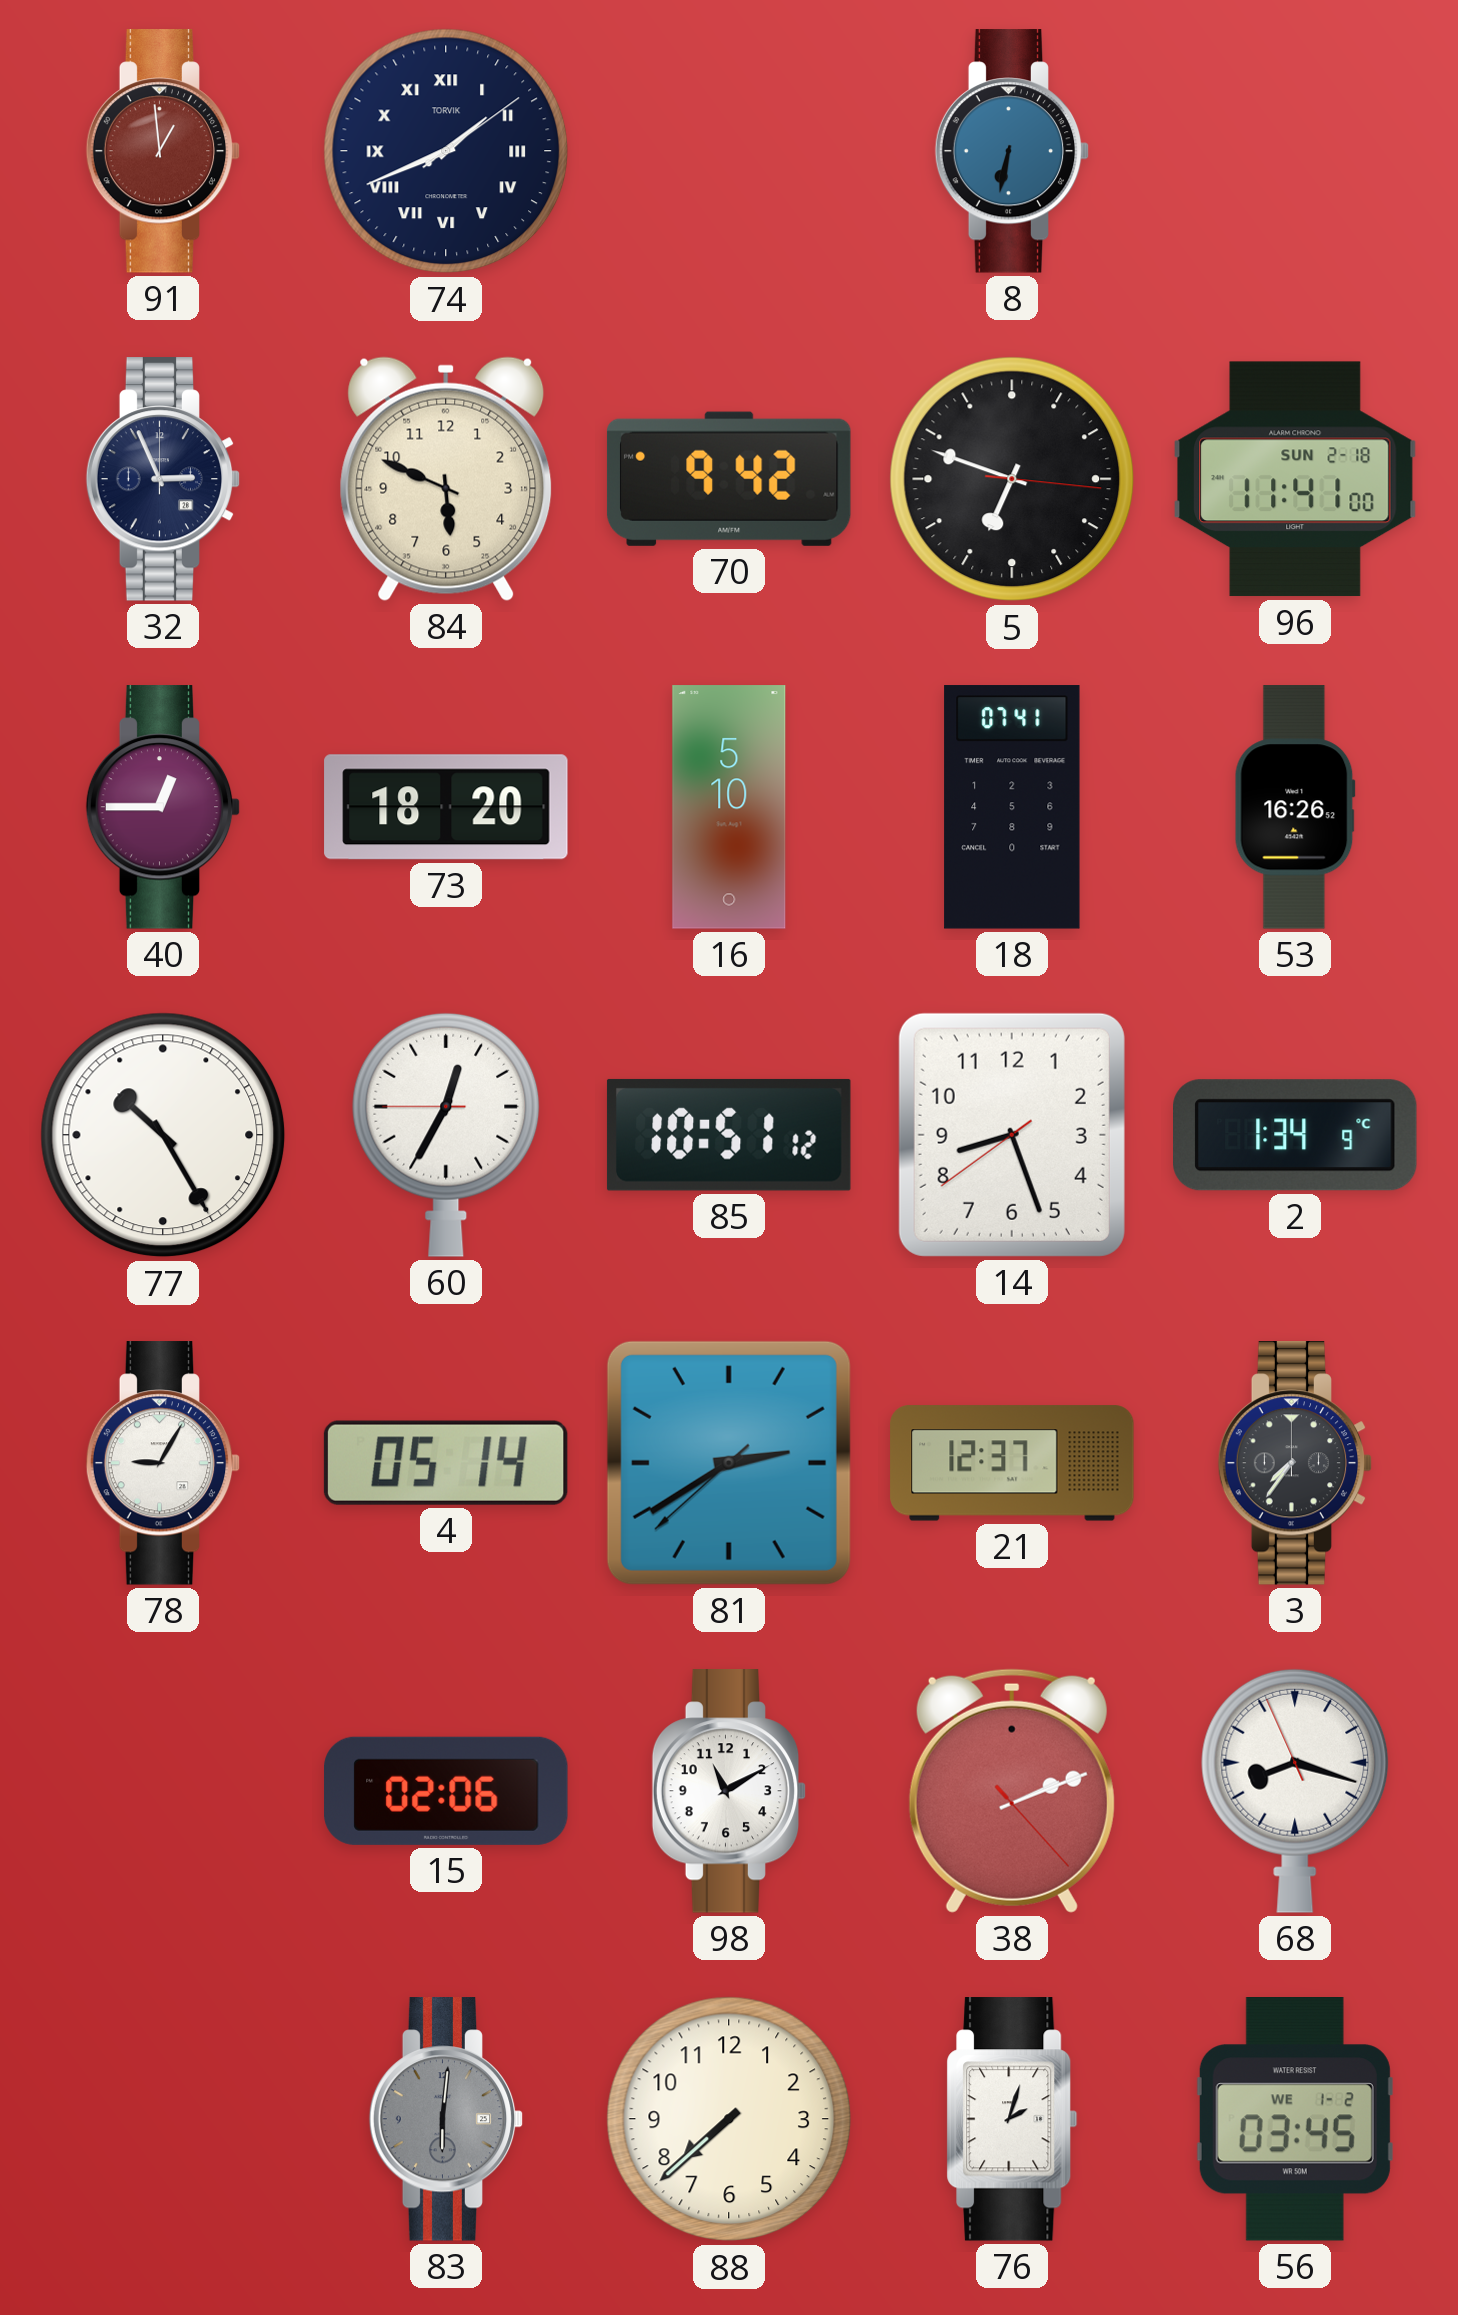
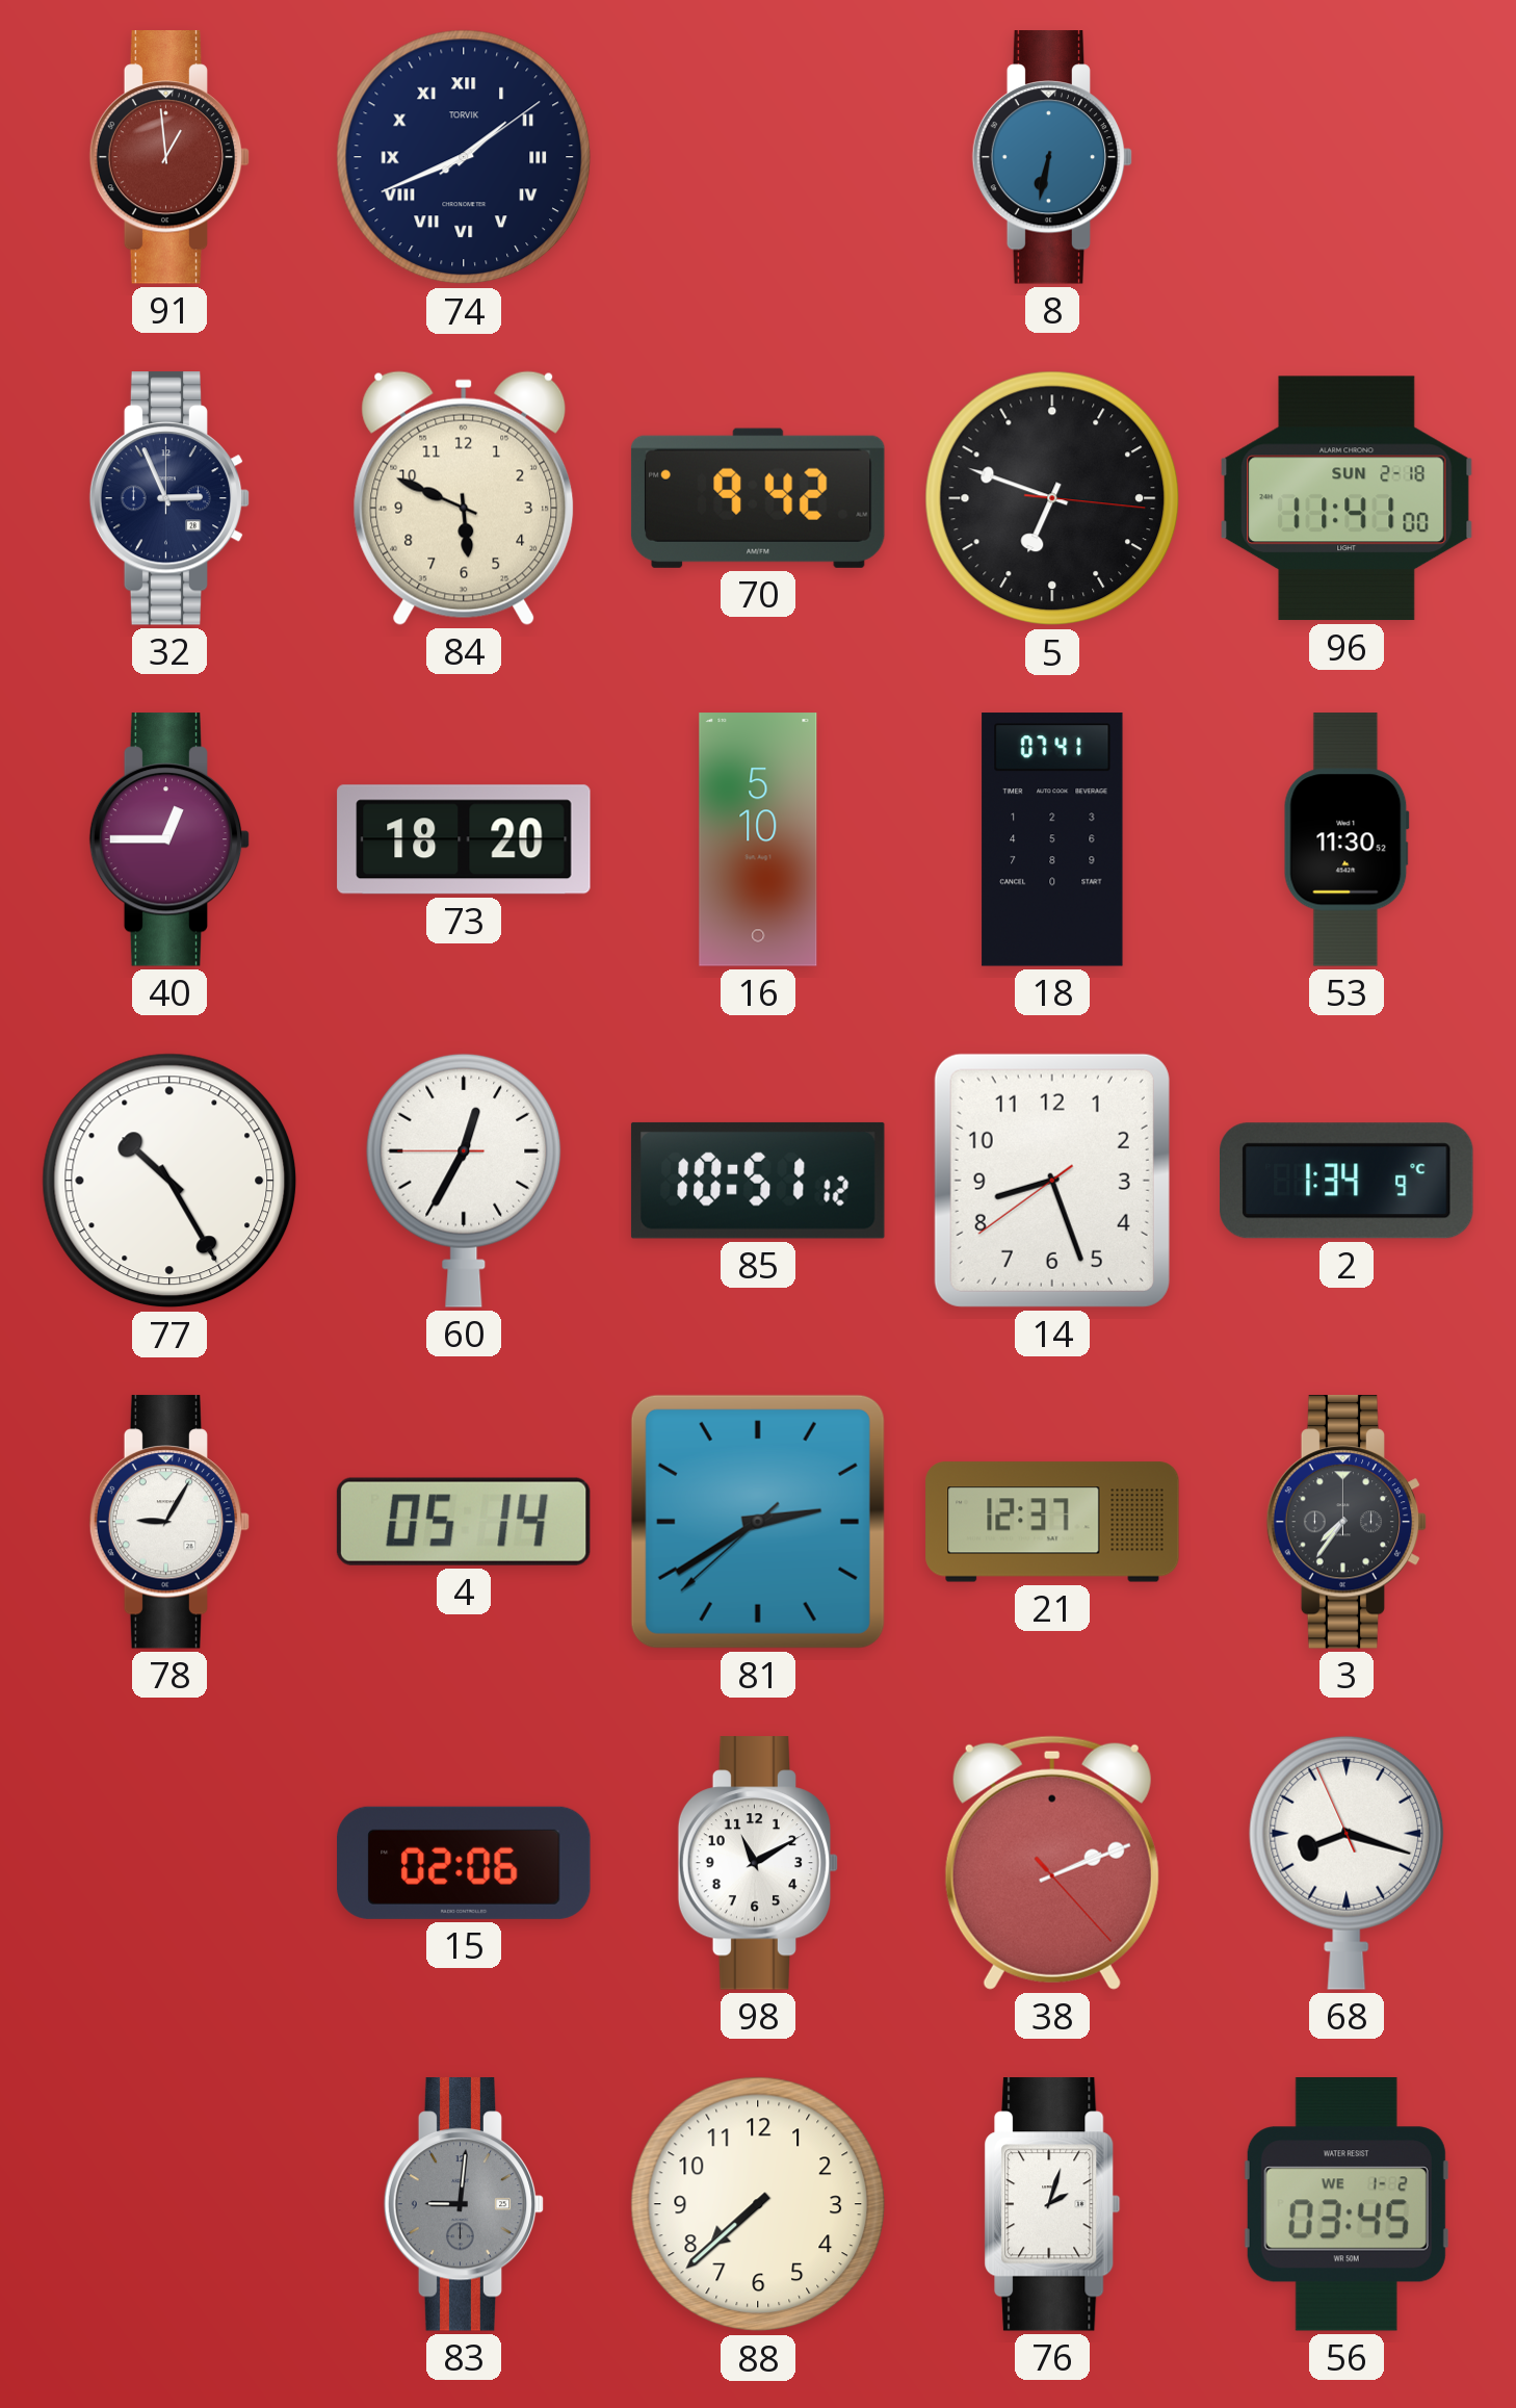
53: 16:26 -> 11:30
83: 6:01 -> 9:01
